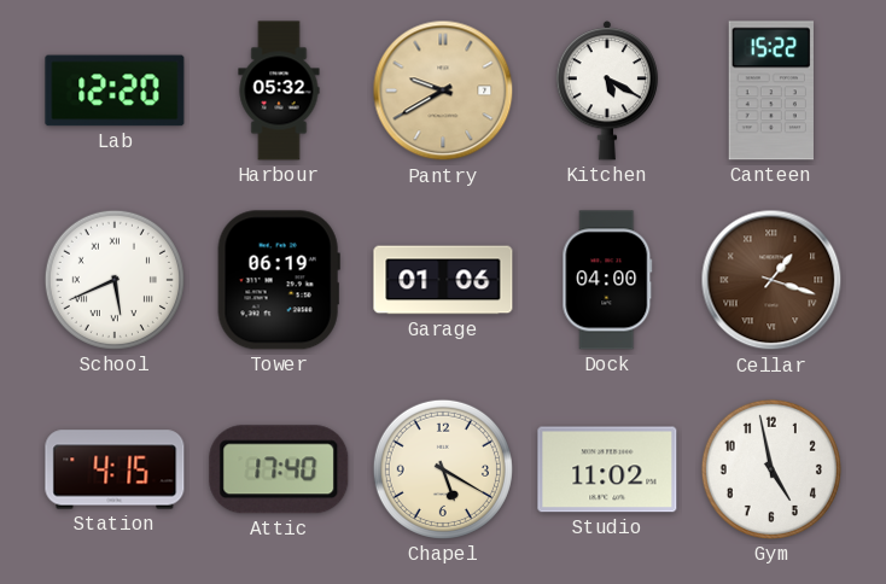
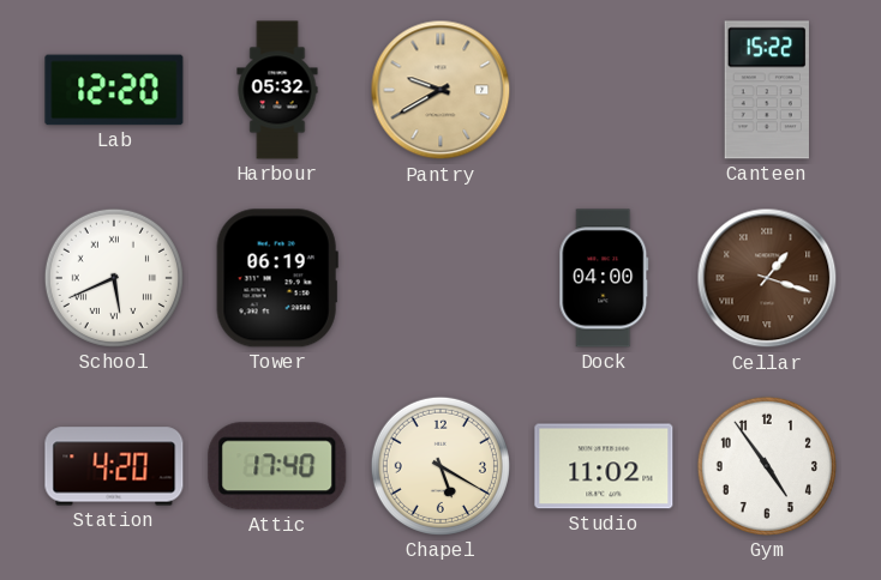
Kitchen: 5:20 -> none
Garage: 01:06 -> none
Station: 4:15 -> 4:20
Gym: 4:58 -> 4:54
